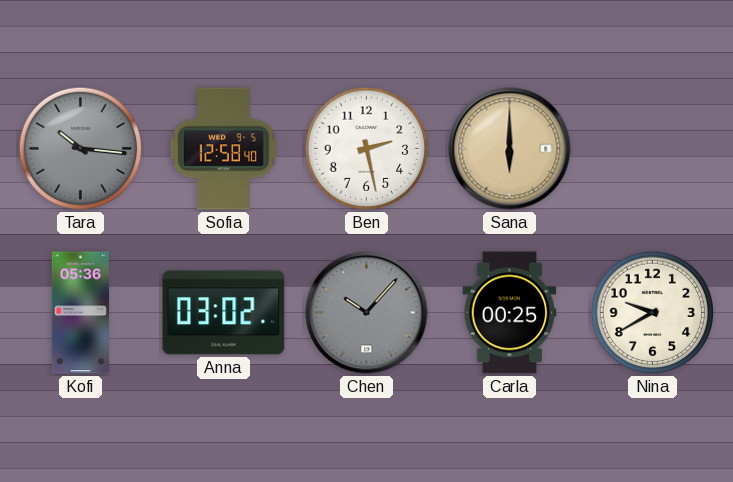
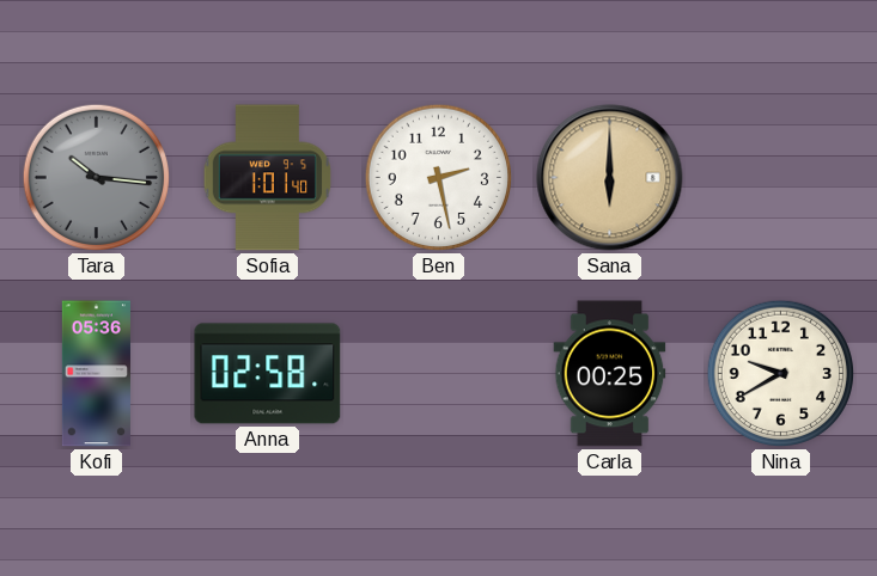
Sofia: 12:58 -> 1:01
Anna: 03:02 -> 02:58
Chen: 10:07 -> none
